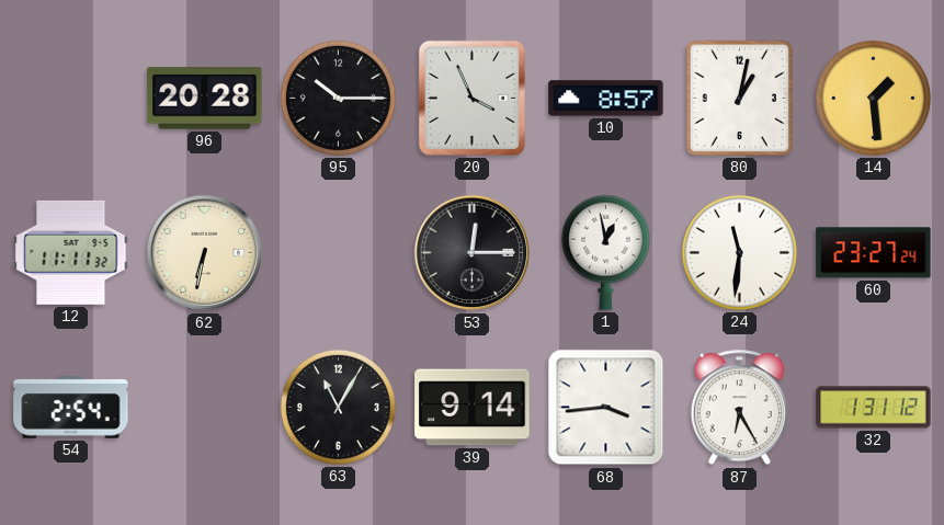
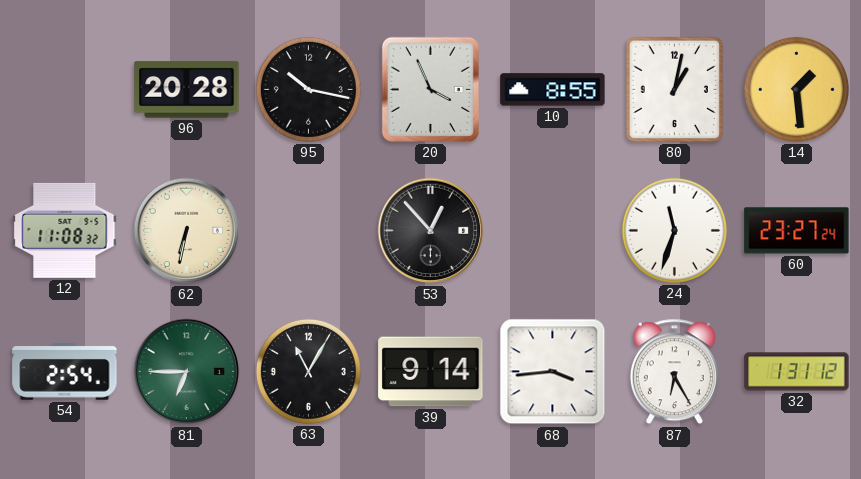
95: 10:15 -> 10:17
10: 8:57 -> 8:55
12: 11:11 -> 11:08
53: 12:15 -> 12:53
1: 12:58 -> none
24: 11:31 -> 11:33
81: none -> 6:45
